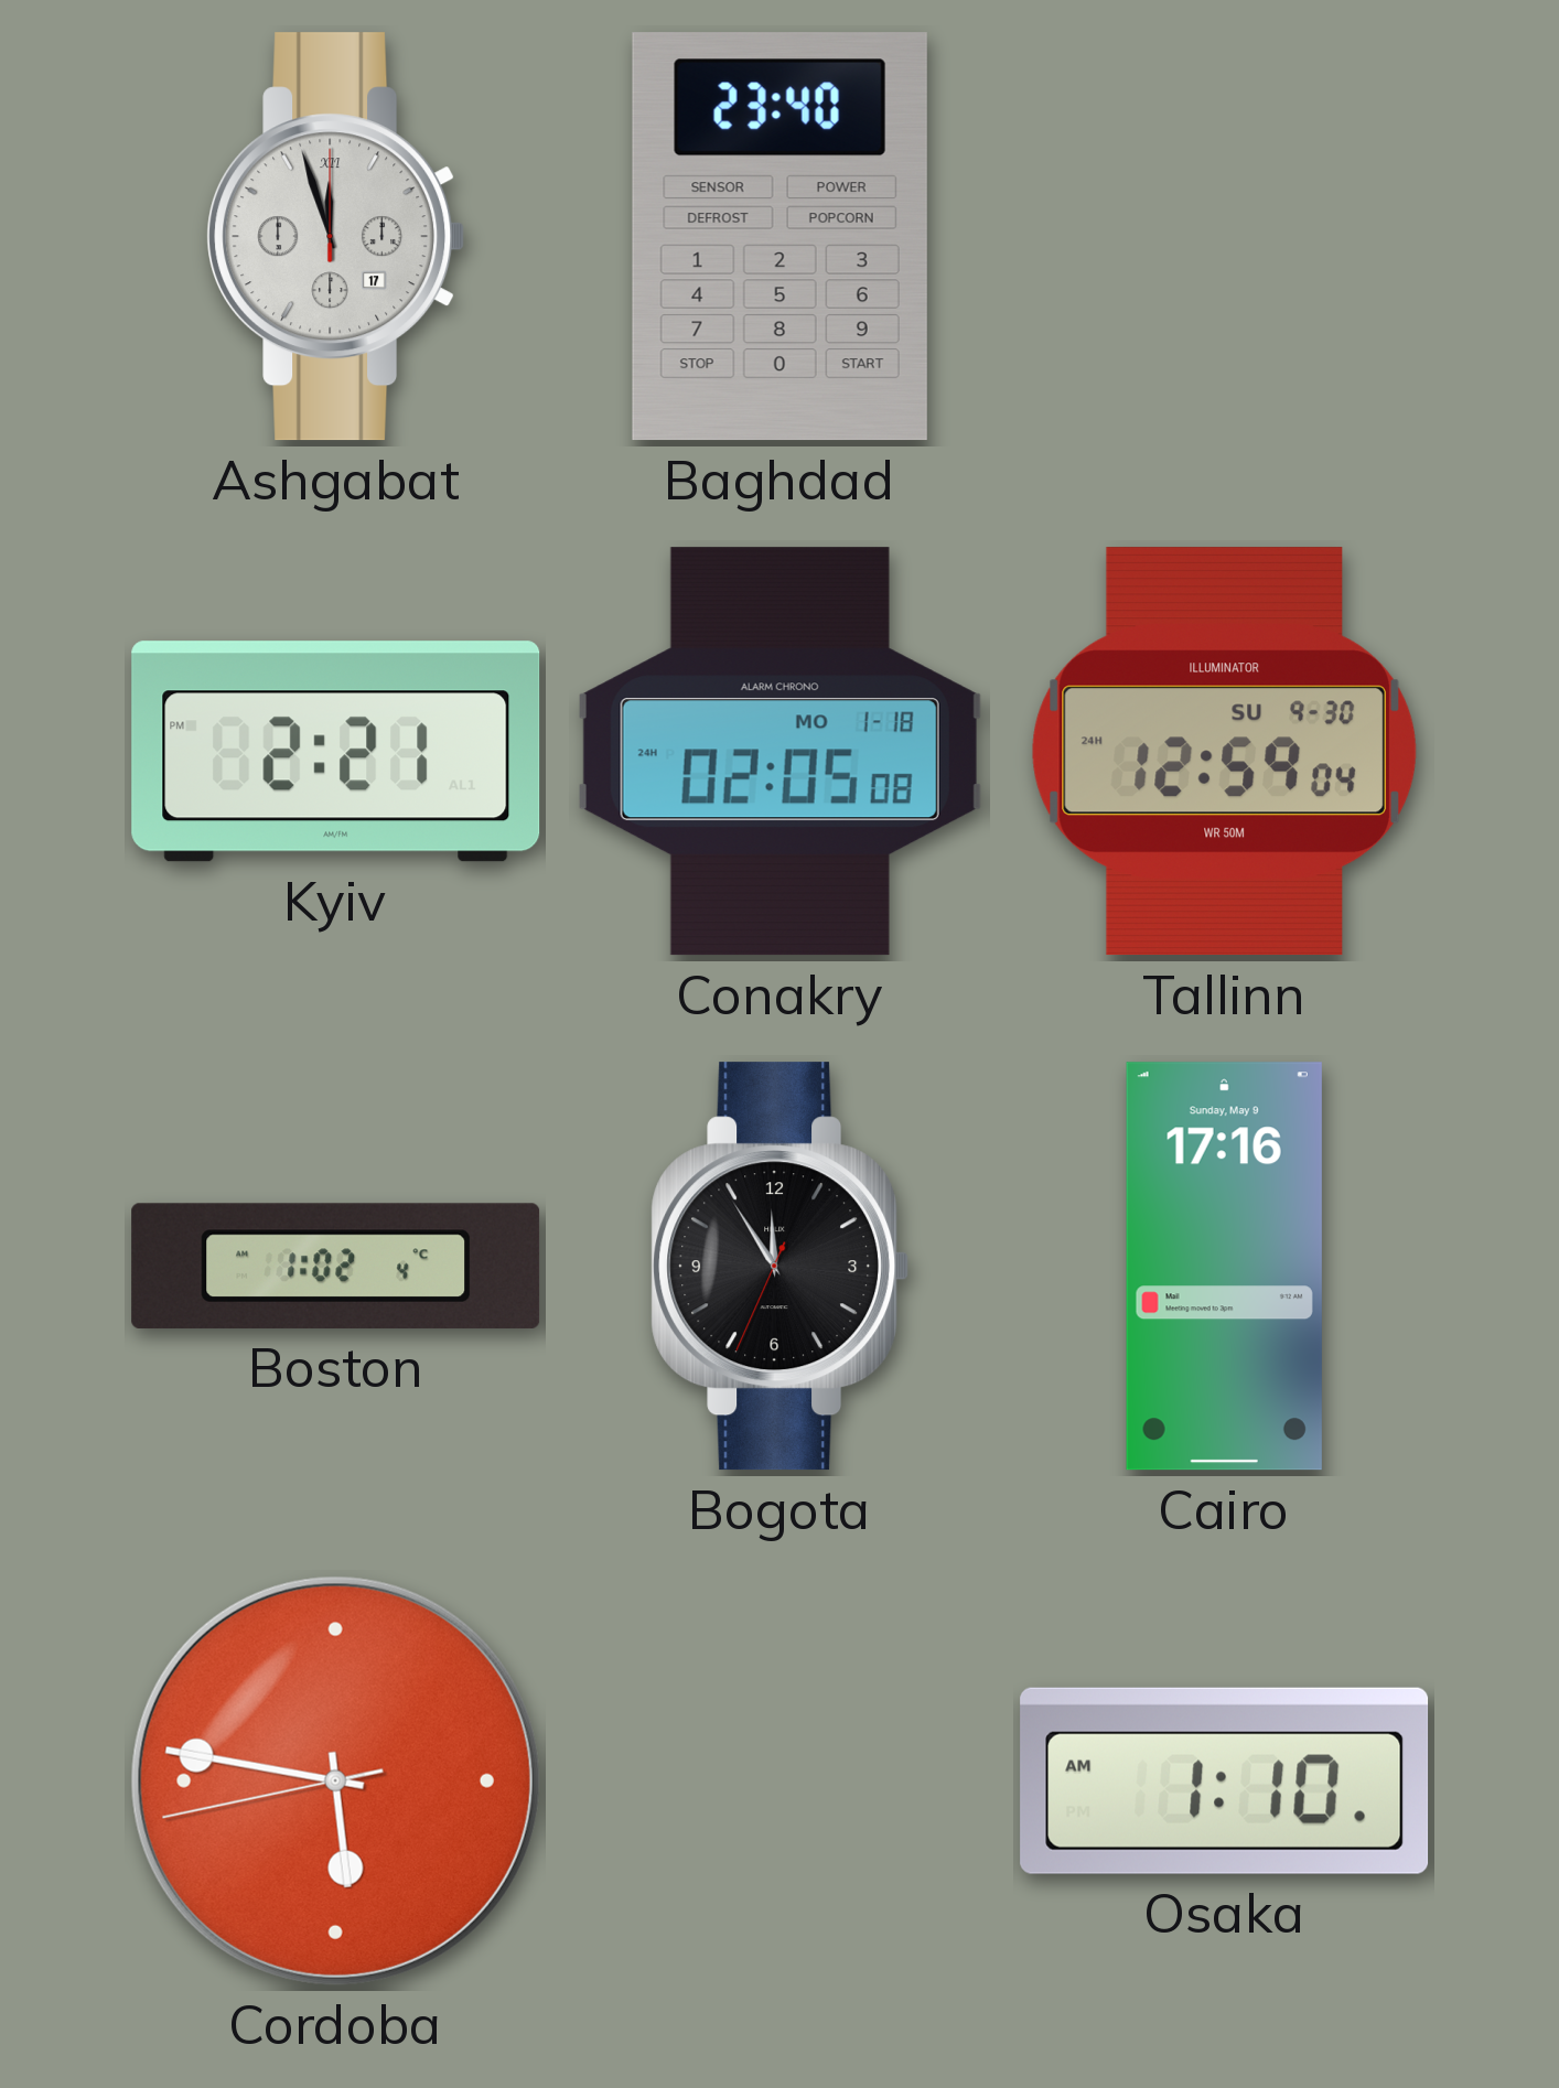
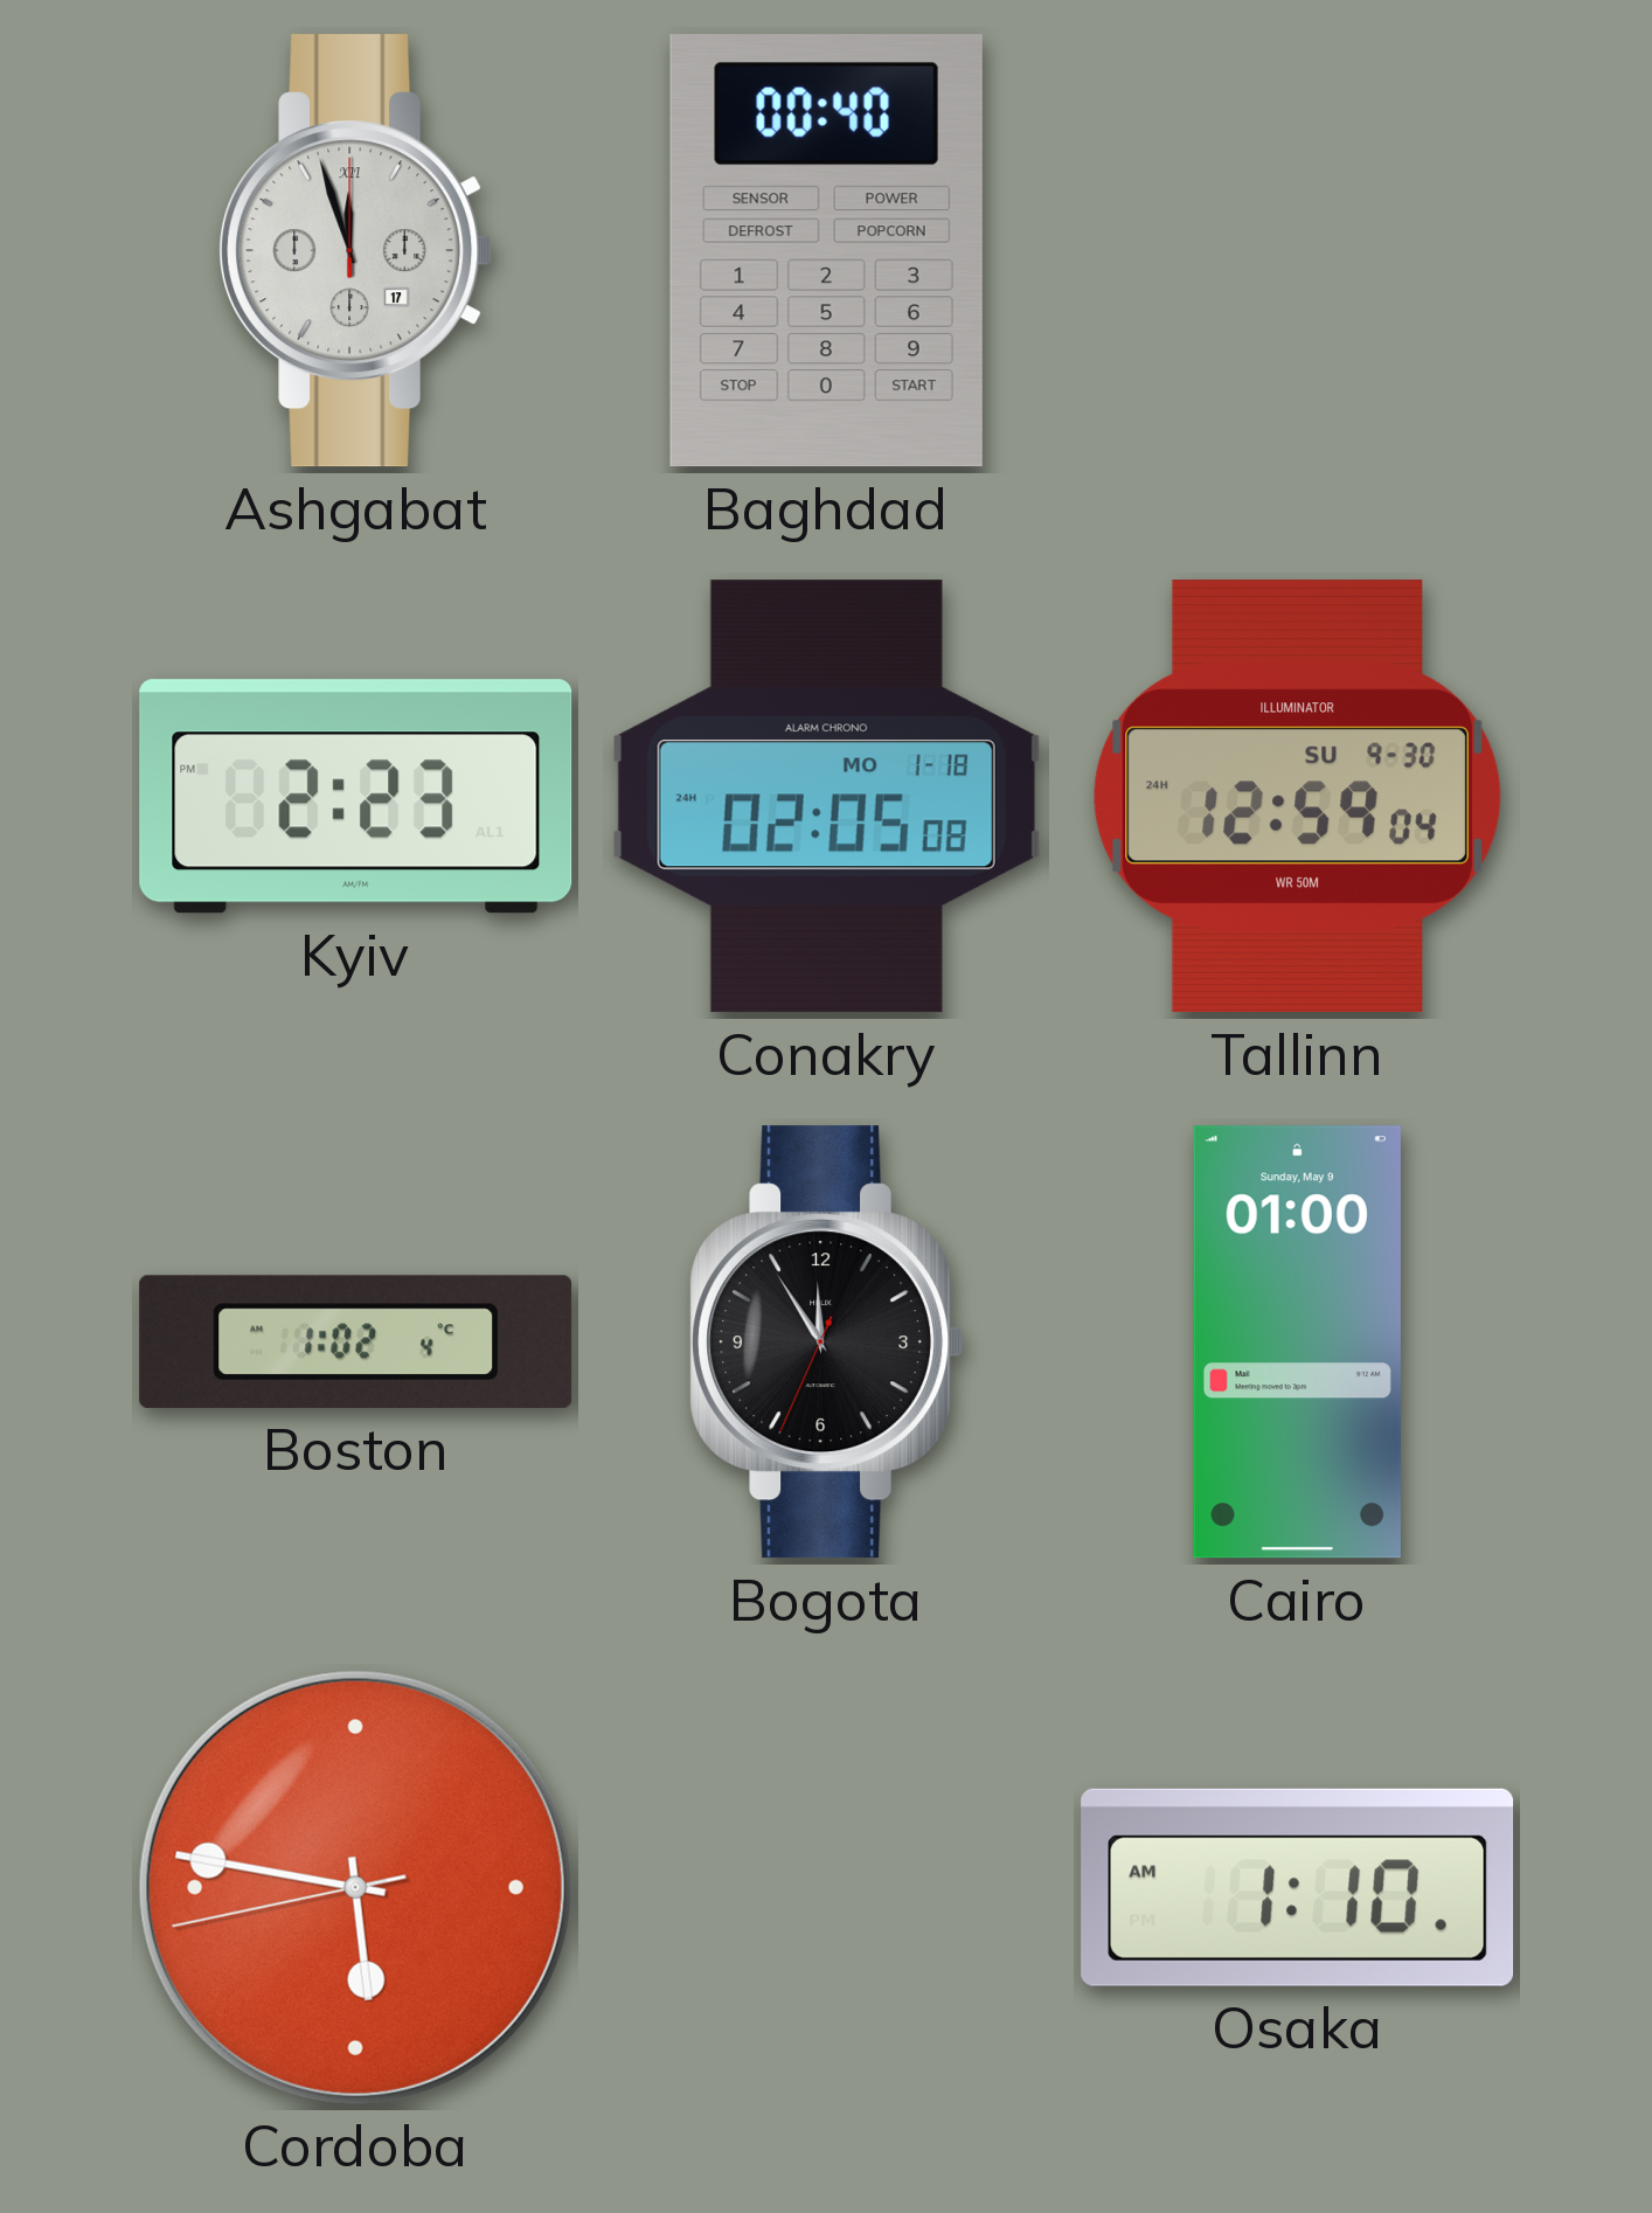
Baghdad: 23:40 -> 00:40
Kyiv: 2:21 -> 2:23
Cairo: 17:16 -> 01:00
